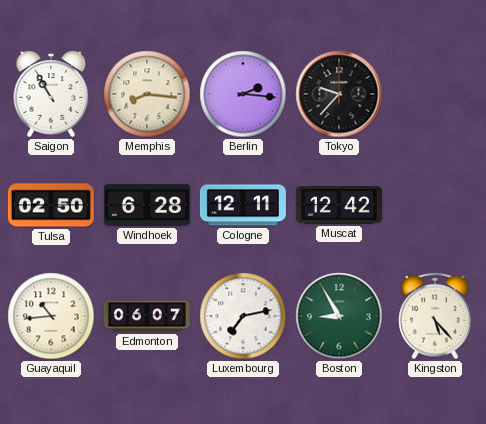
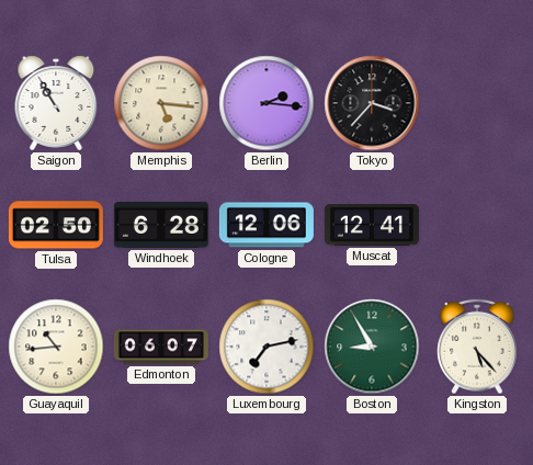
Memphis: 8:16 -> 5:16
Tokyo: 9:37 -> 3:37
Cologne: 12:11 -> 12:06
Muscat: 12:42 -> 12:41
